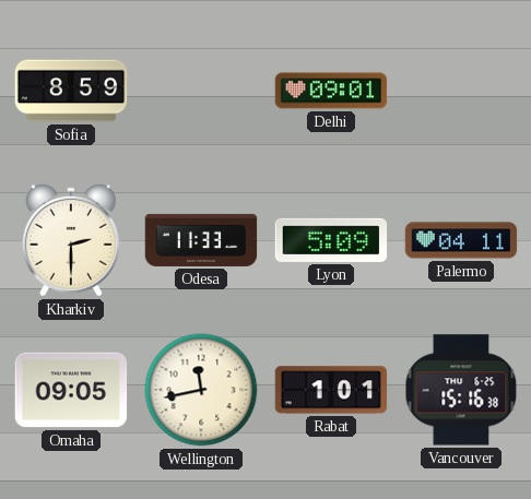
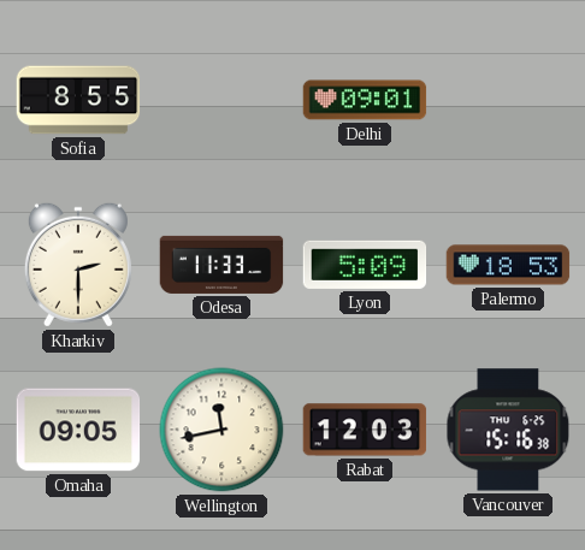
Sofia: 8:59 -> 8:55
Palermo: 04:11 -> 18:53
Rabat: 1:01 -> 12:03
